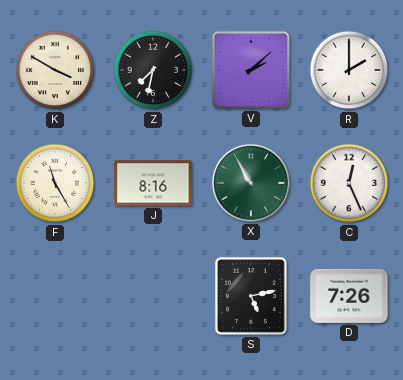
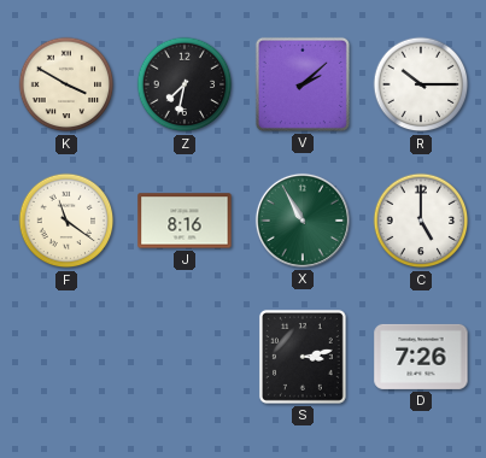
R: 2:00 -> 10:15
F: 11:25 -> 11:21
C: 12:26 -> 5:00
S: 5:13 -> 3:13
